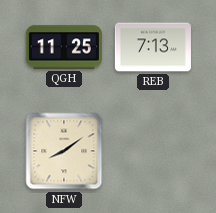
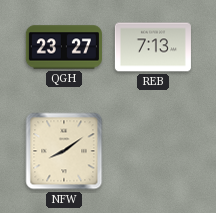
QGH: 11:25 -> 23:27
